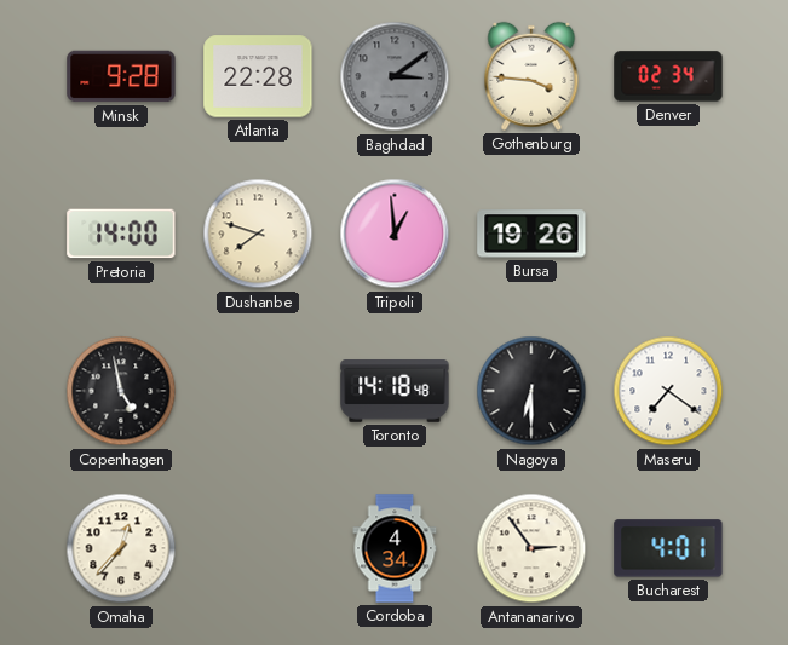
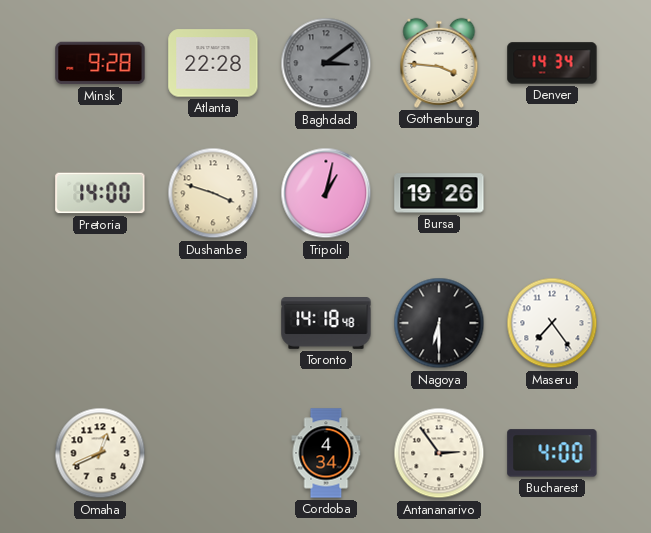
Denver: 02:34 -> 14:34
Dushanbe: 7:48 -> 3:48
Tripoli: 12:59 -> 1:02
Copenhagen: 4:58 -> none
Maseru: 7:21 -> 7:24
Omaha: 12:37 -> 12:41
Bucharest: 4:01 -> 4:00
